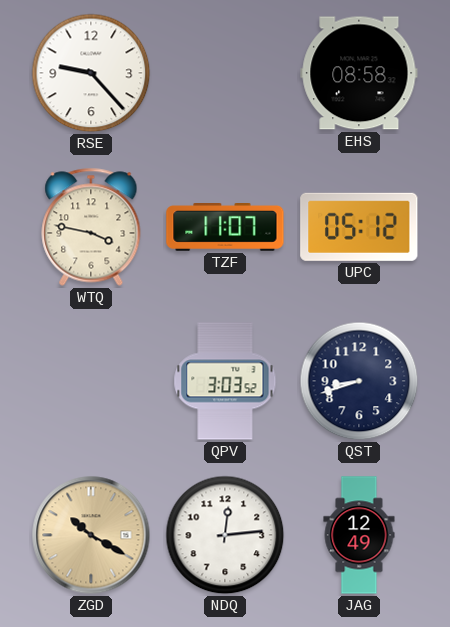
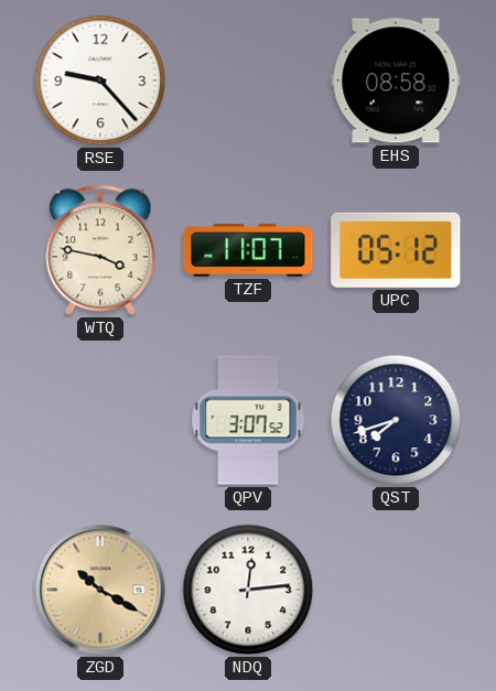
QPV: 3:03 -> 3:07
QST: 8:42 -> 7:42
JAG: 12:49 -> none
